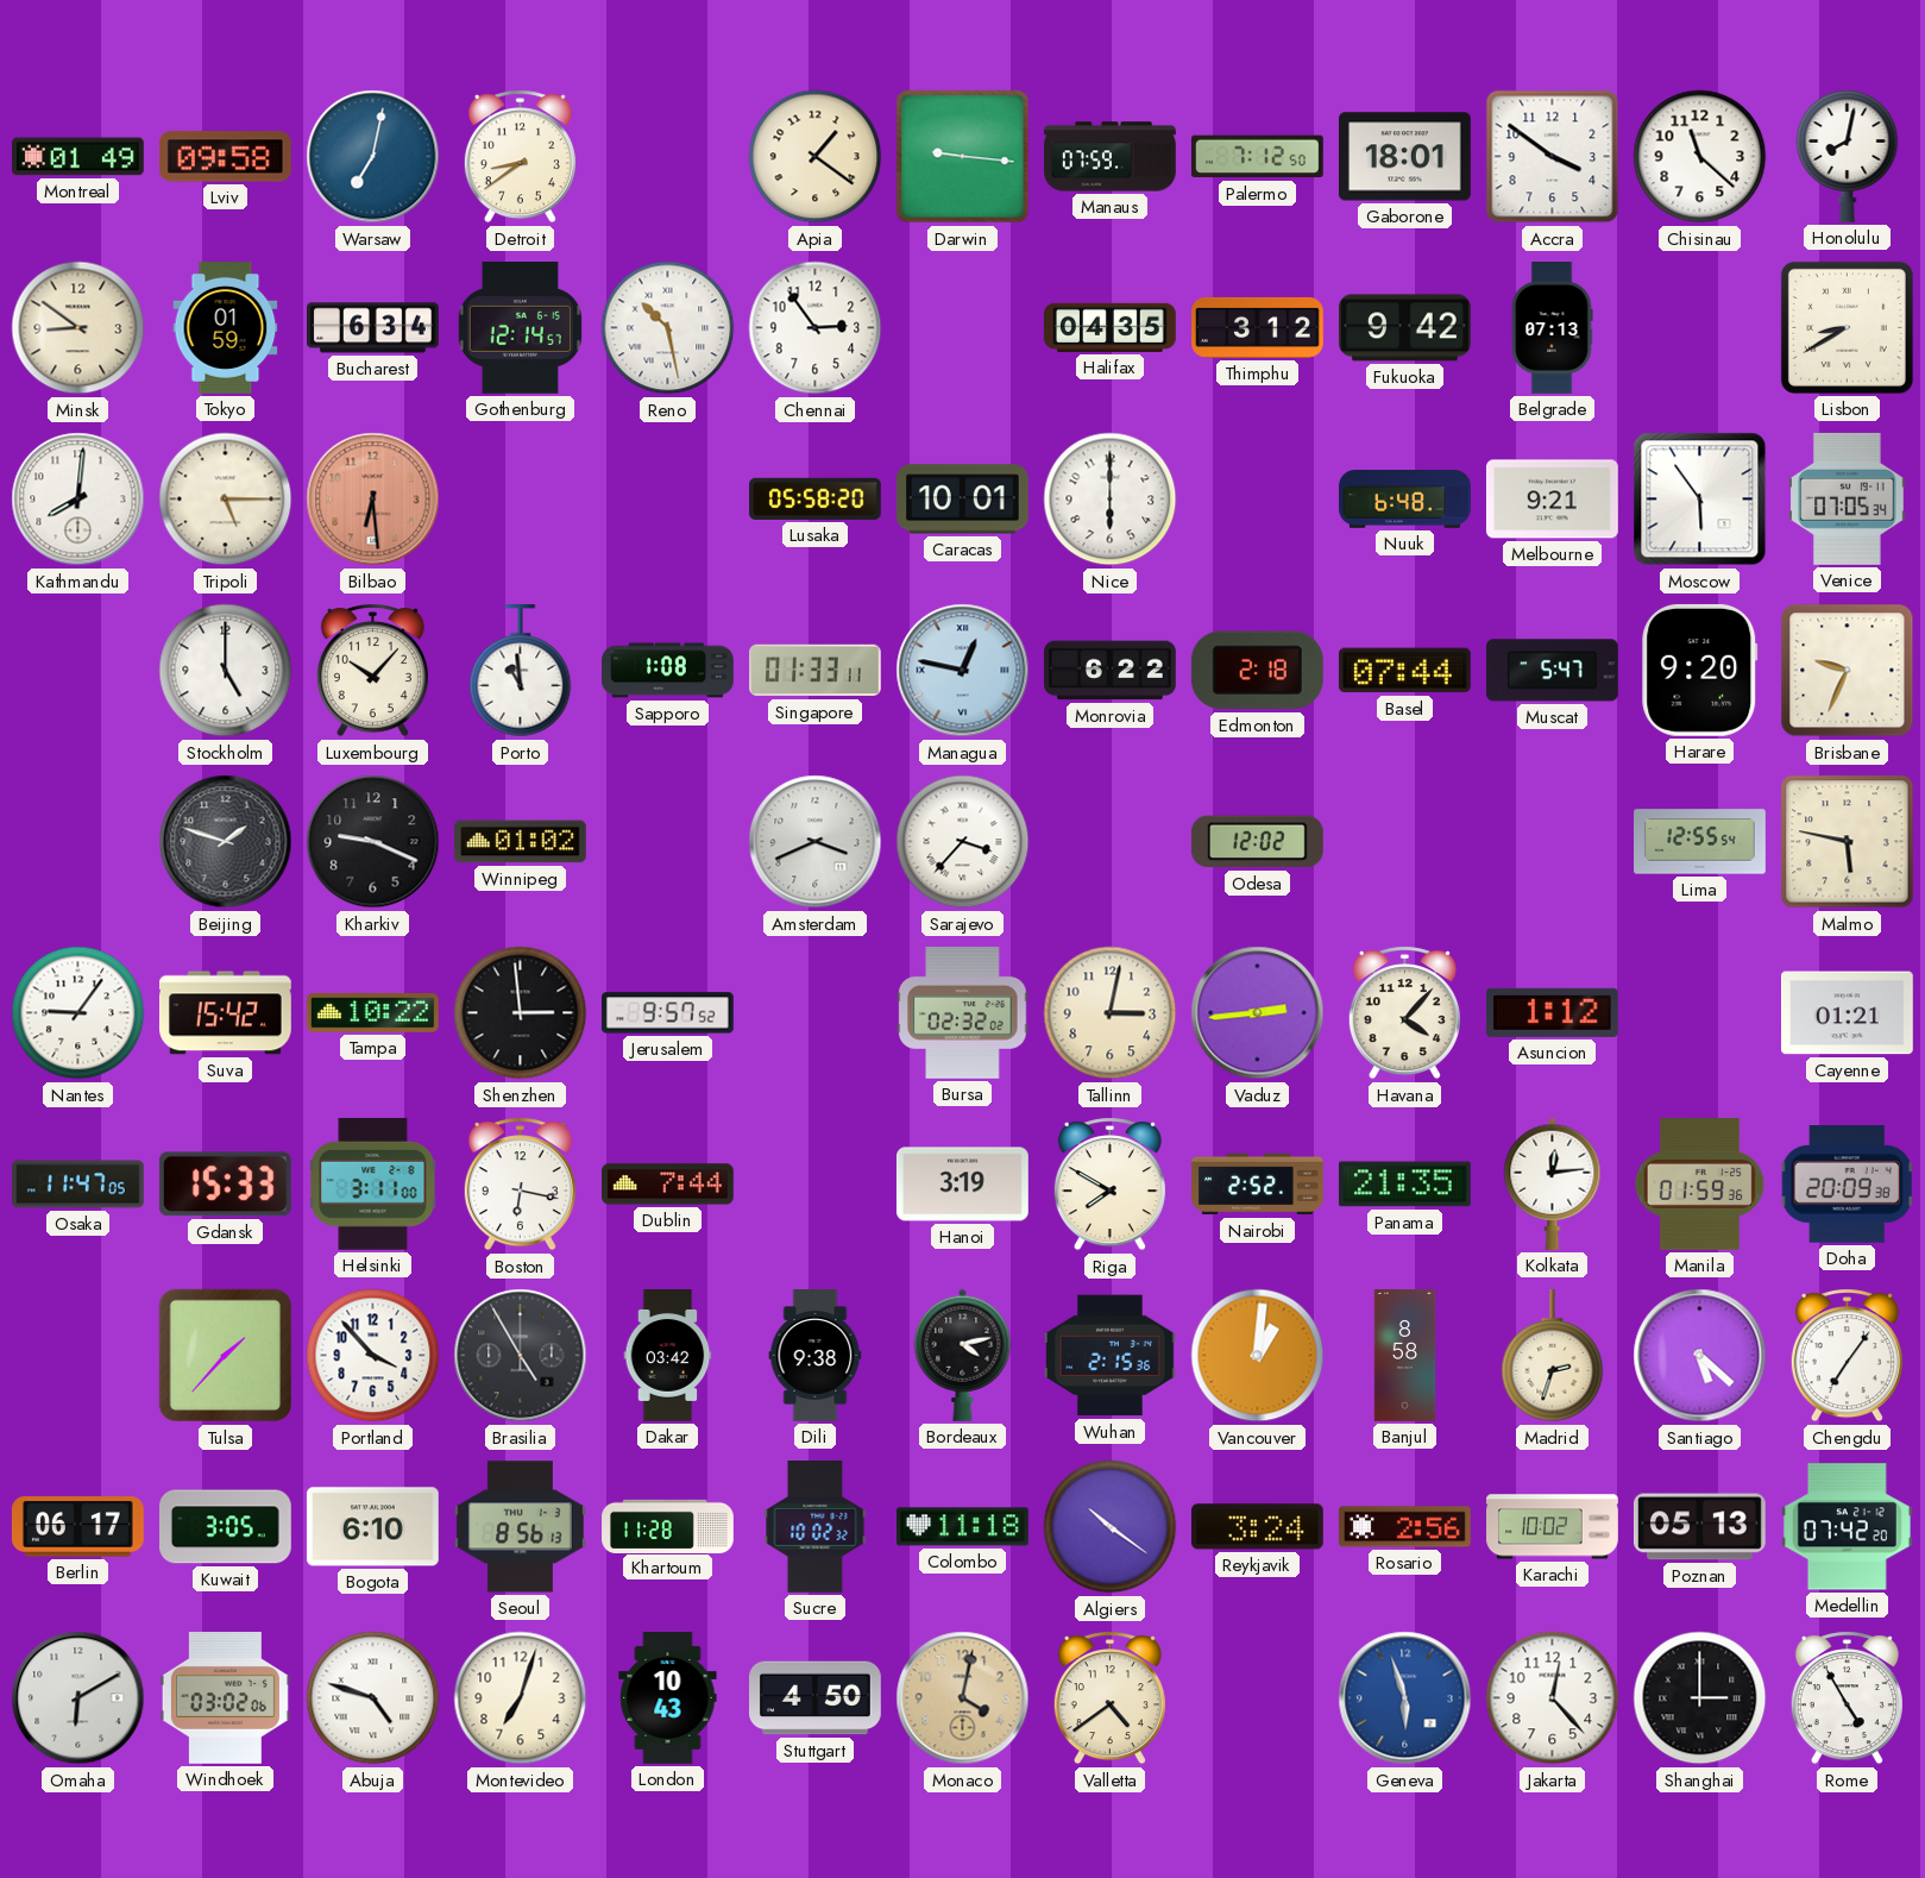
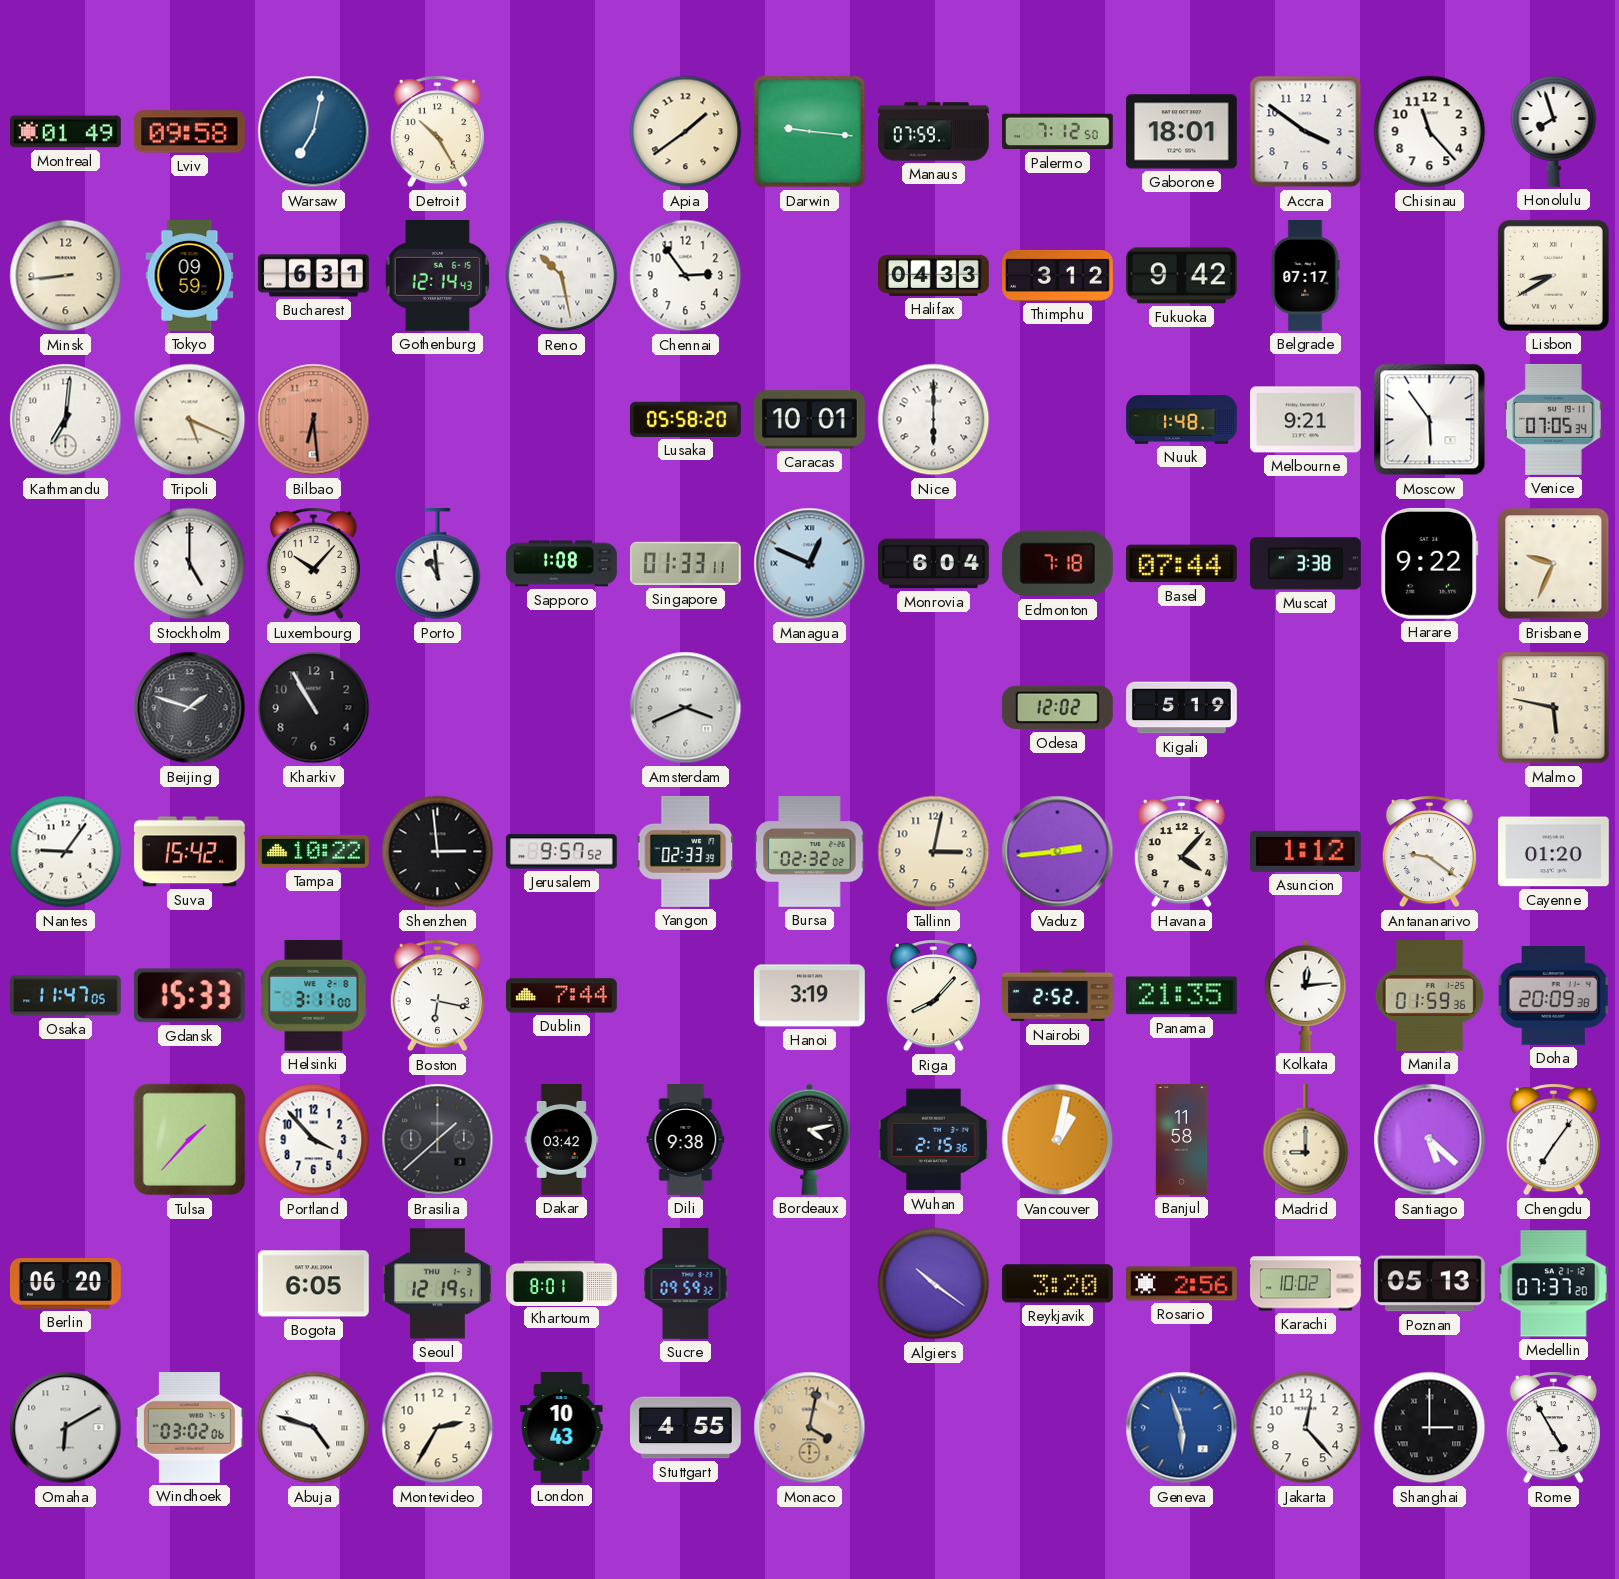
Detroit: 8:39 -> 10:25
Apia: 1:21 -> 1:39
Chisinau: 11:22 -> 11:23
Honolulu: 8:02 -> 7:57
Minsk: 8:51 -> 8:44
Tokyo: 01:59 -> 09:59
Bucharest: 6:34 -> 6:31
Gothenburg: 12:14:57 -> 12:14:43
Halifax: 04:35 -> 04:33
Belgrade: 07:13 -> 07:17
Kathmandu: 8:01 -> 7:01
Tripoli: 5:15 -> 5:19
Nuuk: 6:48 -> 1:48
Managua: 12:47 -> 12:49
Monrovia: 6:22 -> 6:04
Edmonton: 2:18 -> 7:18
Muscat: 5:47 -> 3:38
Harare: 9:20 -> 9:22
Kharkiv: 9:19 -> 10:55
Winnipeg: 01:02 -> none
Sarajevo: 3:37 -> none
Kigali: none -> 5:19
Lima: 12:55 -> none
Yangon: none -> 02:33
Antananarivo: none -> 9:21
Cayenne: 01:21 -> 01:20
Riga: 7:50 -> 8:07
Brasilia: 4:55 -> 1:38
Vancouver: 1:01 -> 1:02
Banjul: 8:58 -> 11:58
Madrid: 2:33 -> 9:00
Berlin: 06:17 -> 06:20
Kuwait: 3:05 -> none
Bogota: 6:10 -> 6:05
Seoul: 8:56 -> 12:19
Khartoum: 11:28 -> 8:01
Sucre: 10:02 -> 09:59
Colombo: 11:18 -> none
Reykjavik: 3:24 -> 3:20
Medellin: 07:42 -> 07:37
Montevideo: 7:03 -> 2:35
Stuttgart: 4:50 -> 4:55
Valletta: 4:39 -> none
